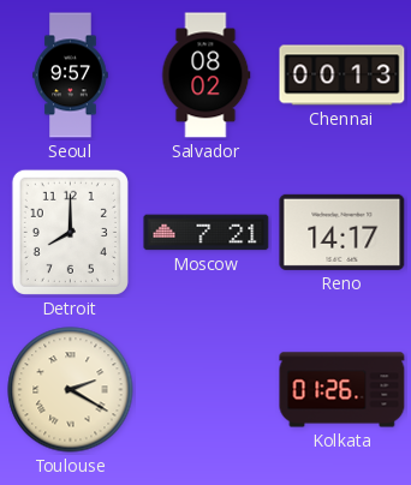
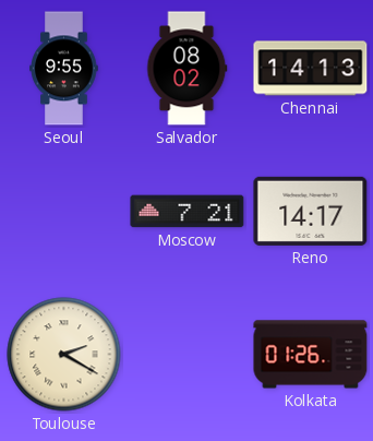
Seoul: 9:57 -> 9:55
Chennai: 00:13 -> 14:13
Detroit: 8:00 -> none
